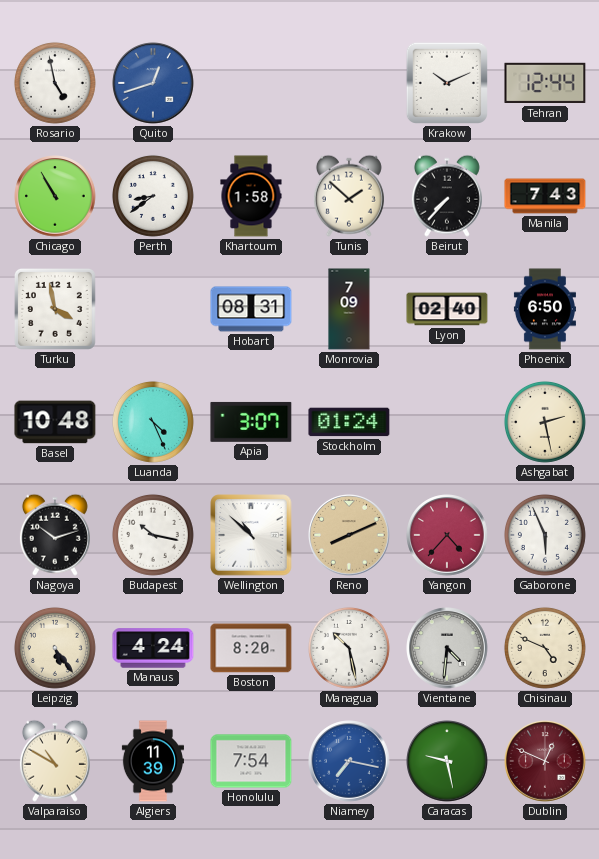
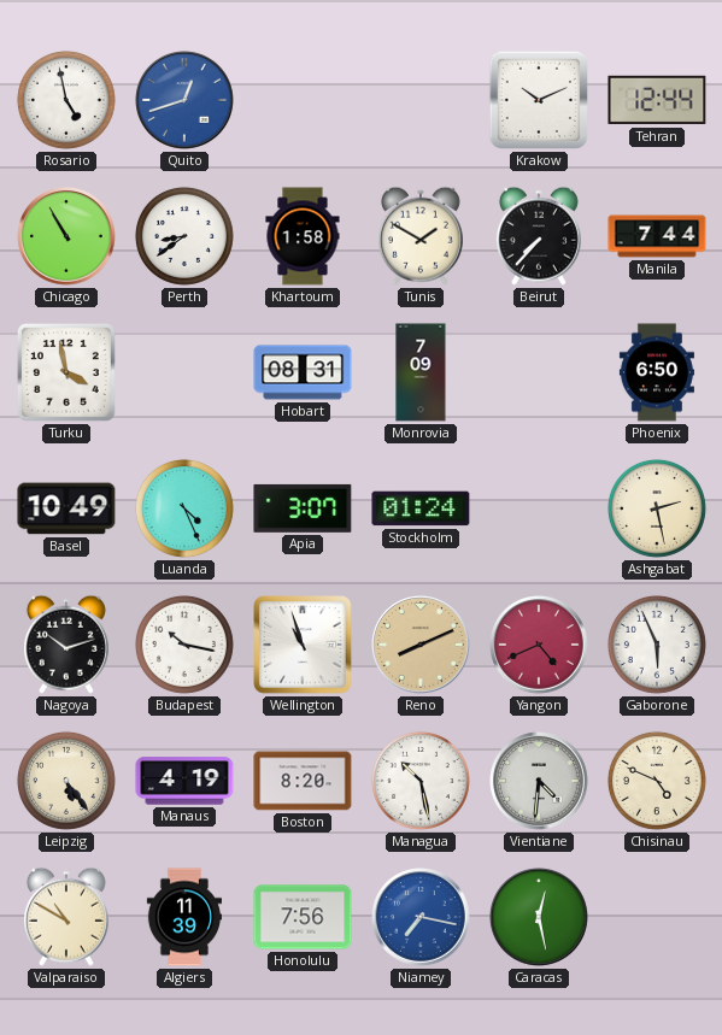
Tunis: 1:52 -> 1:50
Manila: 7:43 -> 7:44
Lyon: 02:40 -> none
Basel: 10:48 -> 10:49
Wellington: 10:52 -> 10:57
Yangon: 4:37 -> 4:41
Manaus: 4:24 -> 4:19
Honolulu: 7:54 -> 7:56
Caracas: 9:28 -> 12:28
Dublin: 12:49 -> none
